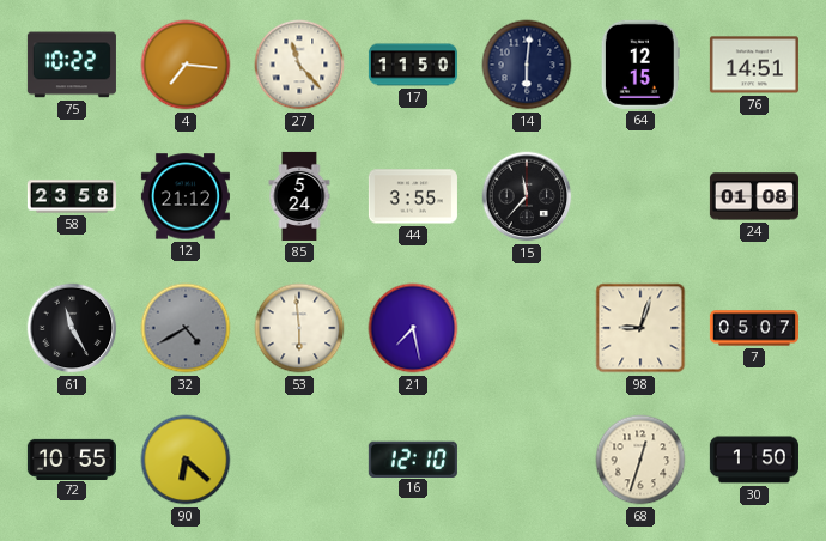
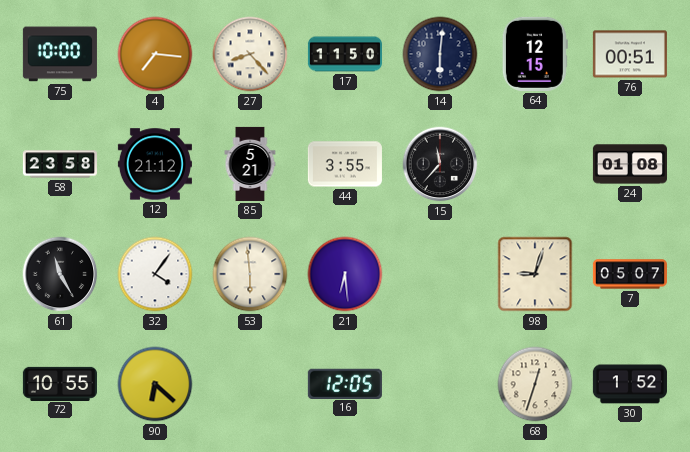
75: 10:22 -> 10:00
27: 11:23 -> 8:23
76: 14:51 -> 00:51
85: 5:24 -> 5:21
32: 4:40 -> 4:06
32 dial: grey -> white
21: 7:28 -> 6:29
16: 12:10 -> 12:05
30: 1:50 -> 1:52
